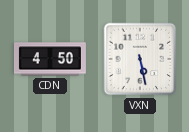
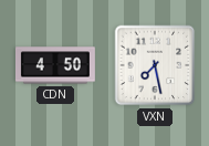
VXN: 5:28 -> 7:28
